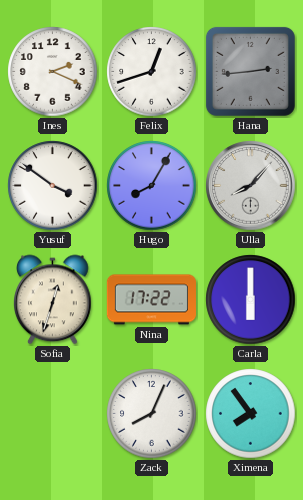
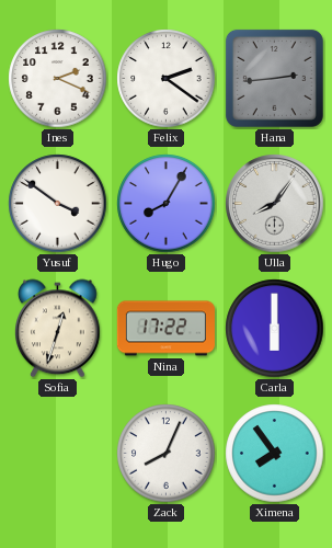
Felix: 12:42 -> 2:21
Ulla: 8:07 -> 8:06
